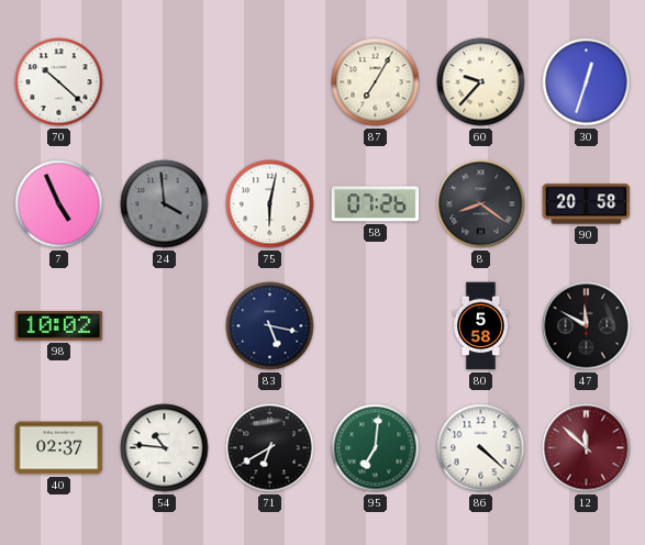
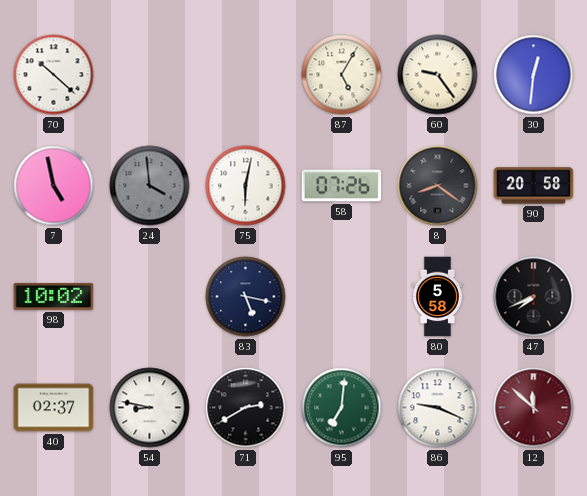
87: 7:05 -> 5:05
60: 9:37 -> 9:24
30: 12:33 -> 12:31
7: 4:56 -> 4:58
47: 11:50 -> 7:41
54: 10:46 -> 8:47
71: 6:40 -> 2:40
86: 4:22 -> 9:19
